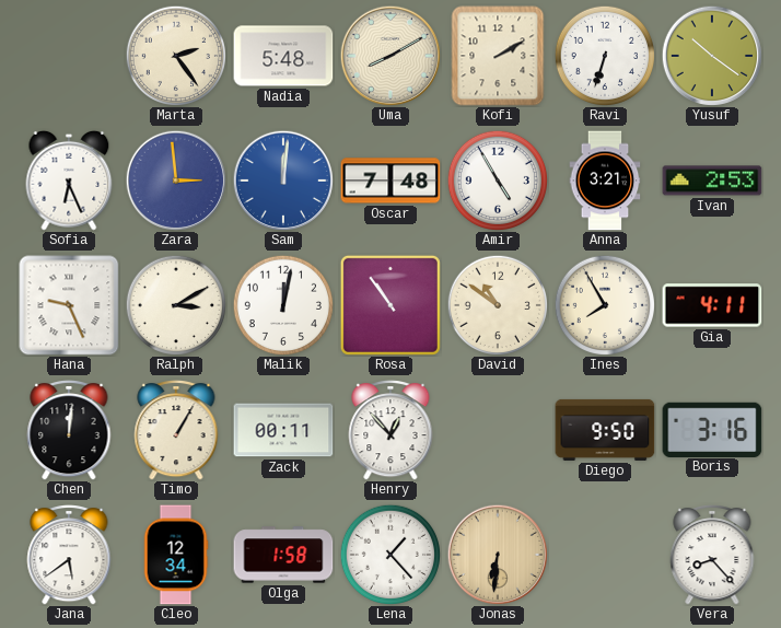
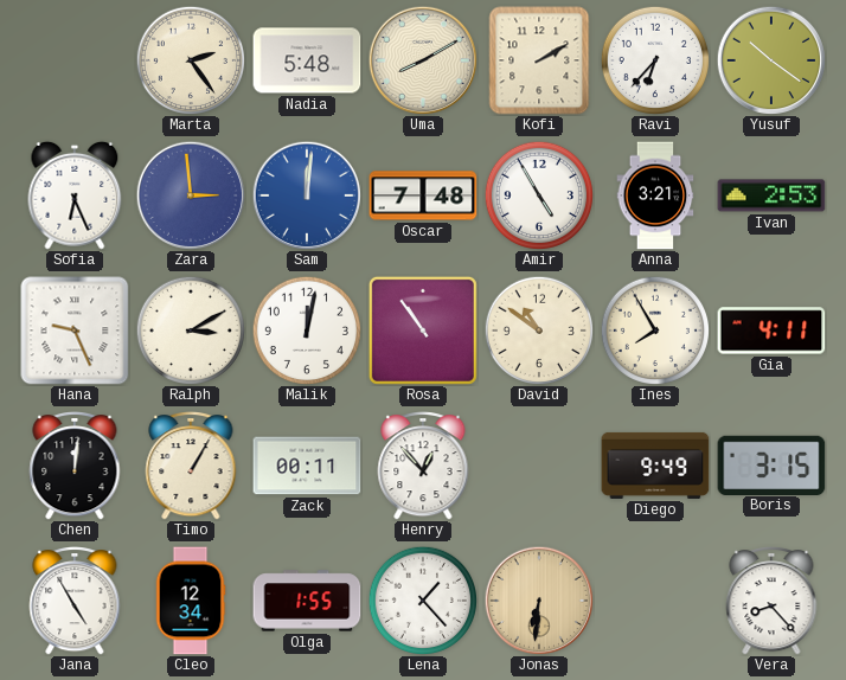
Ravi: 6:33 -> 6:37
Diego: 9:50 -> 9:49
Boris: 3:16 -> 3:15
Jana: 5:39 -> 4:55
Olga: 1:58 -> 1:55
